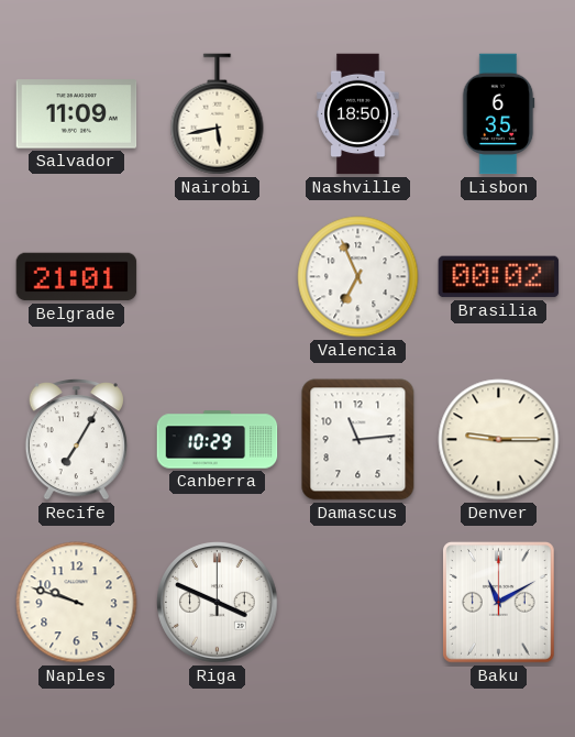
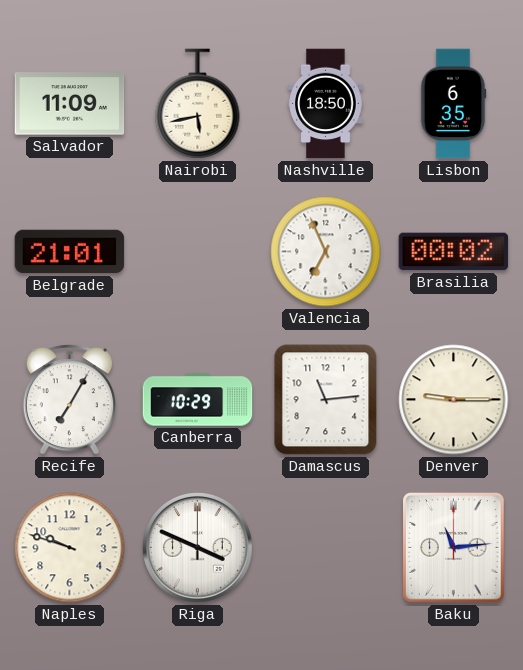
Baku: 11:10 -> 11:14
